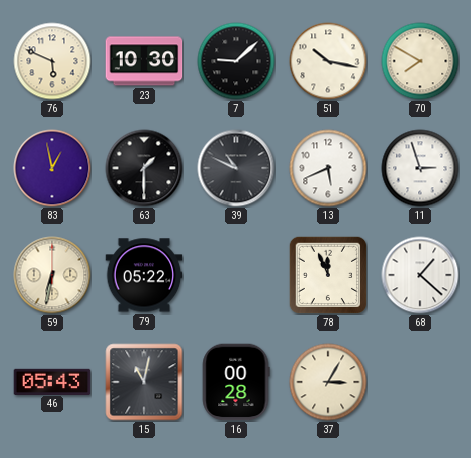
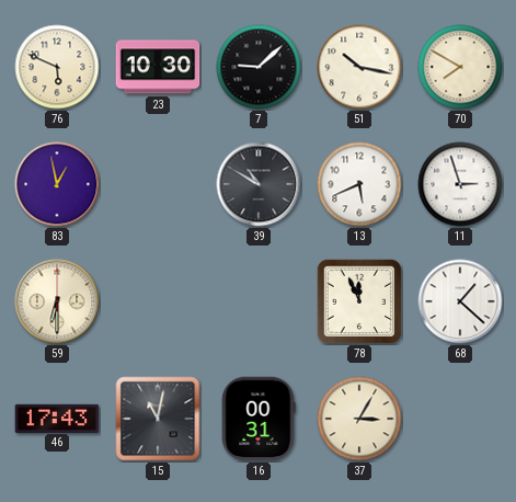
63: 1:30 -> none
39: 10:49 -> 10:50
59: 6:32 -> 6:30
79: 05:22 -> none
46: 05:43 -> 17:43
16: 00:28 -> 00:31
